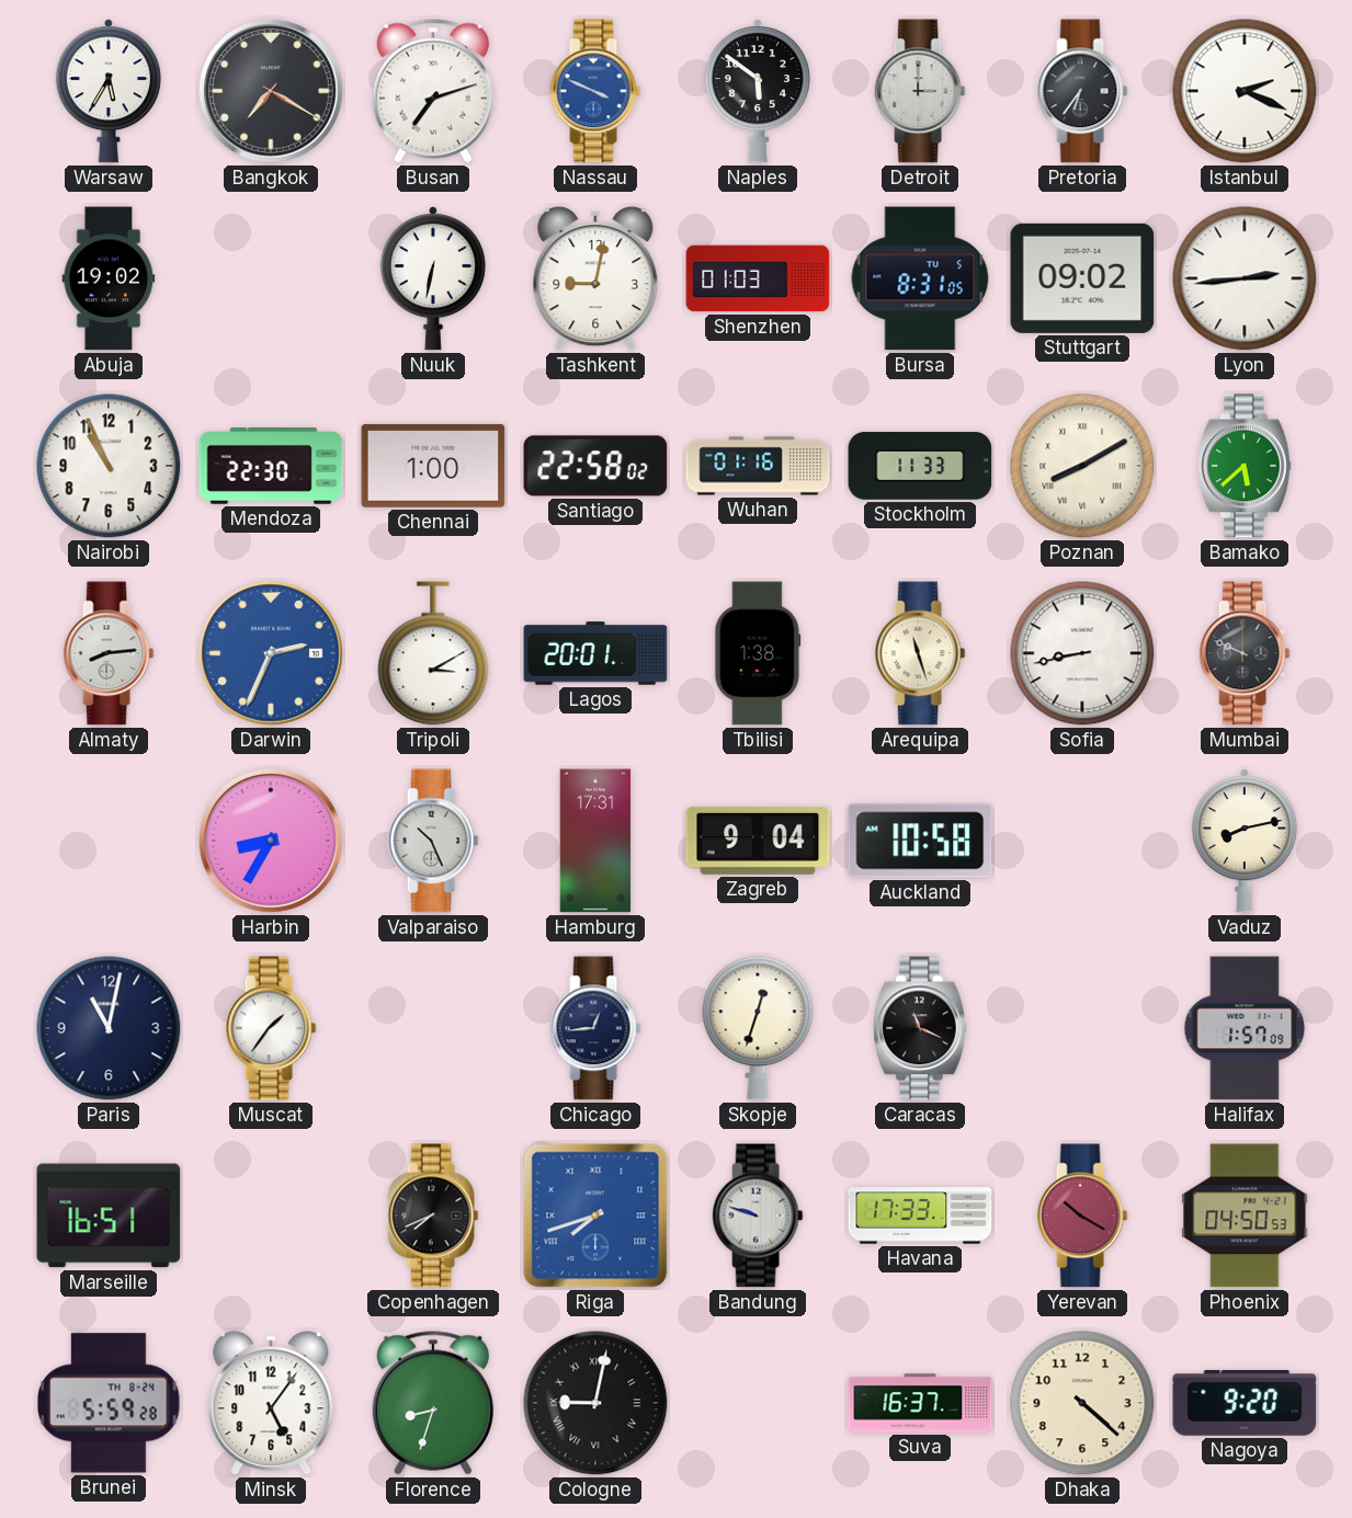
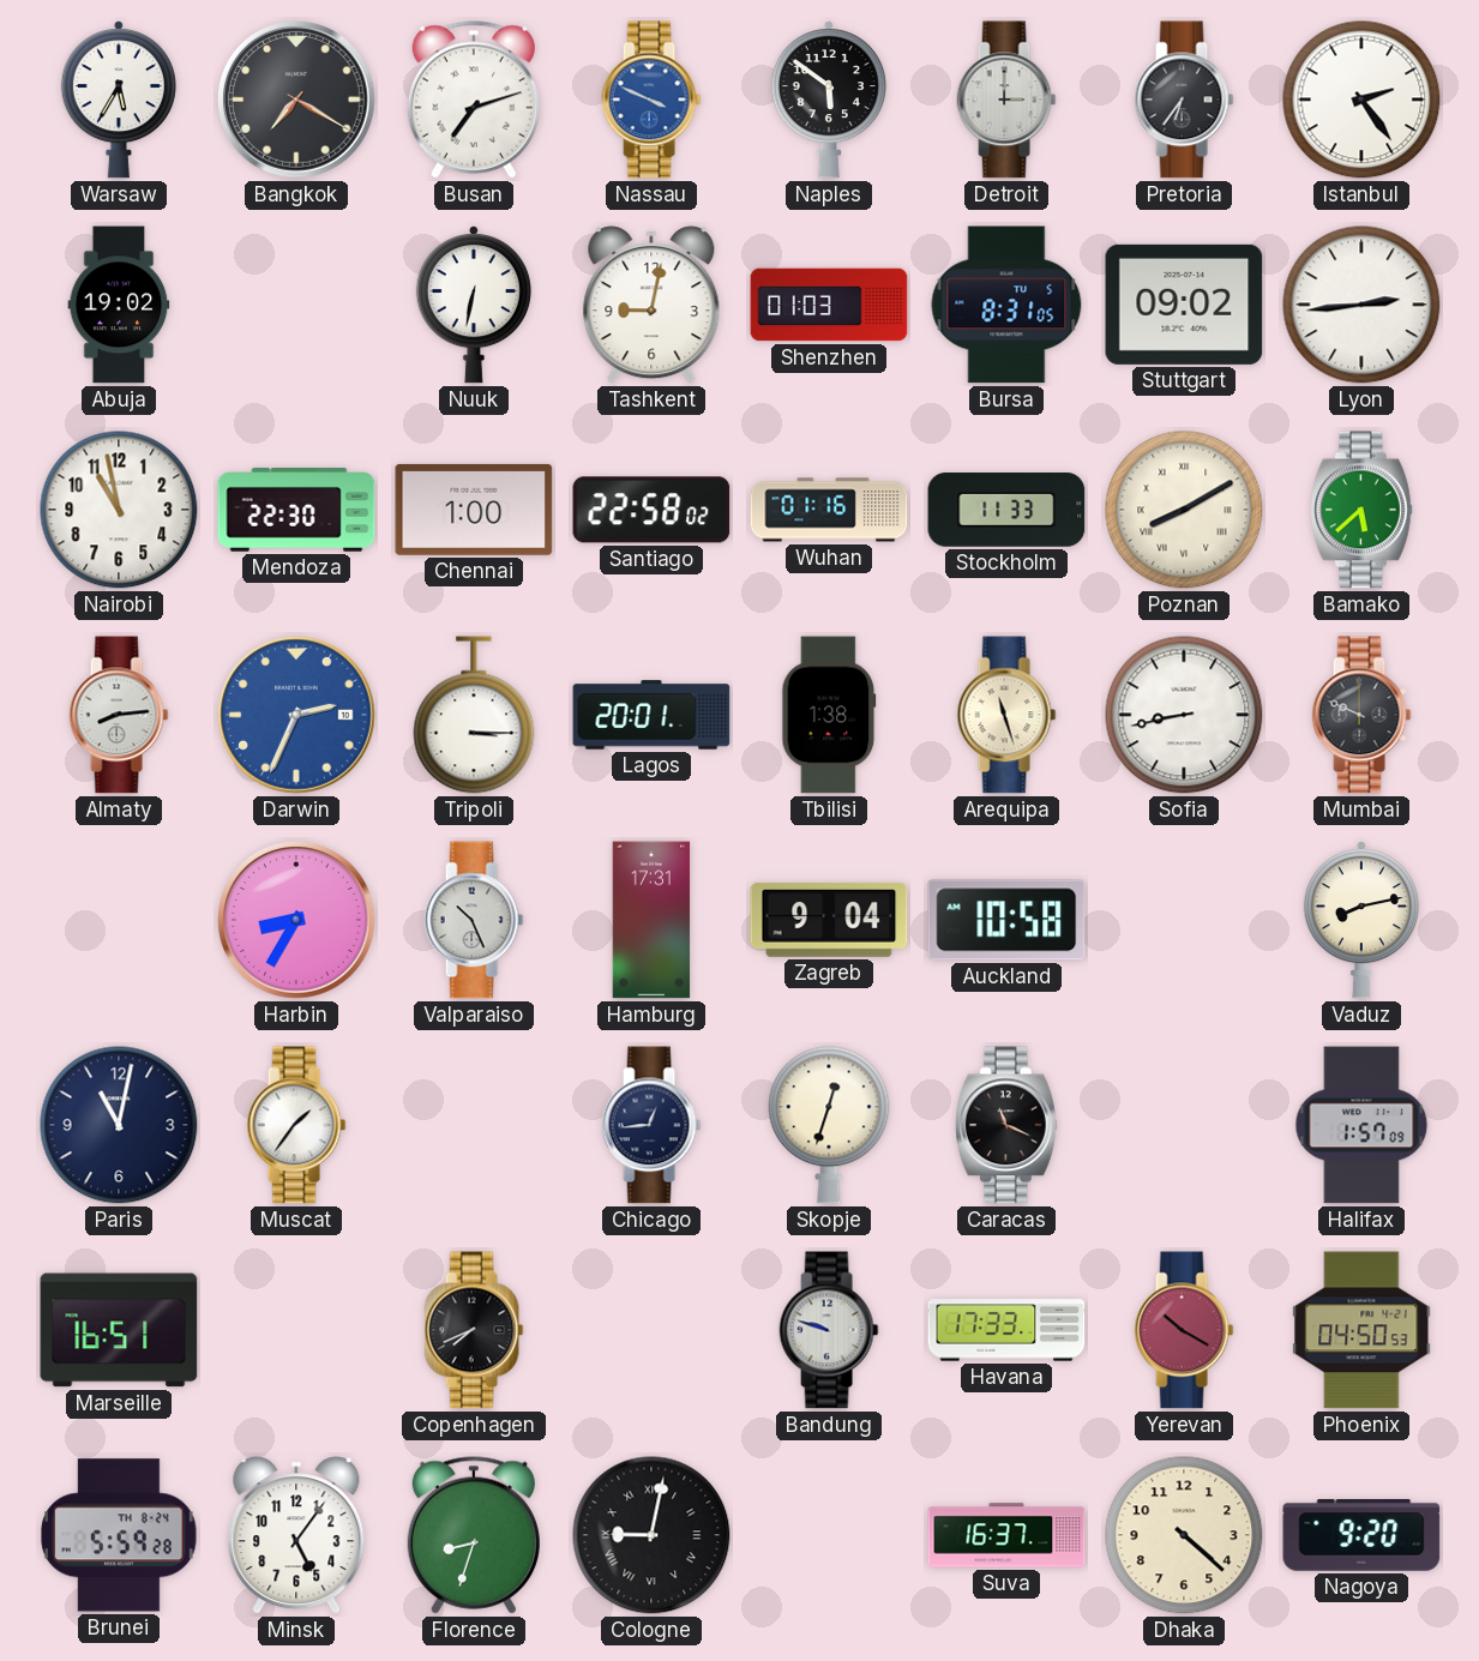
Istanbul: 2:19 -> 2:24
Nairobi: 10:56 -> 10:58
Tripoli: 3:10 -> 3:15
Riga: 7:42 -> none
